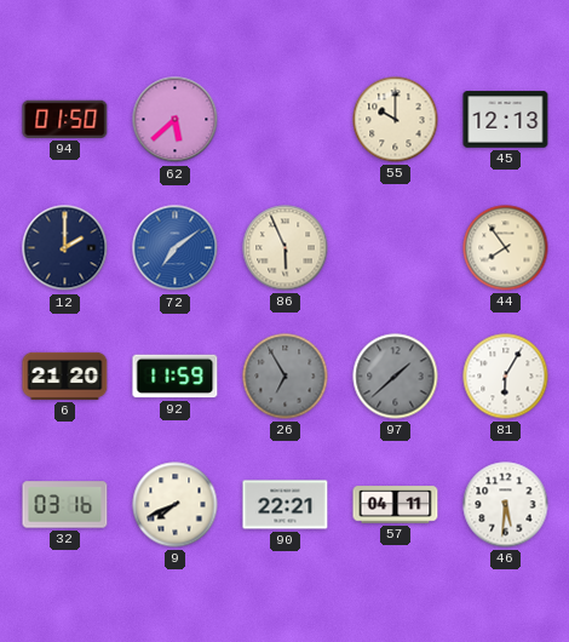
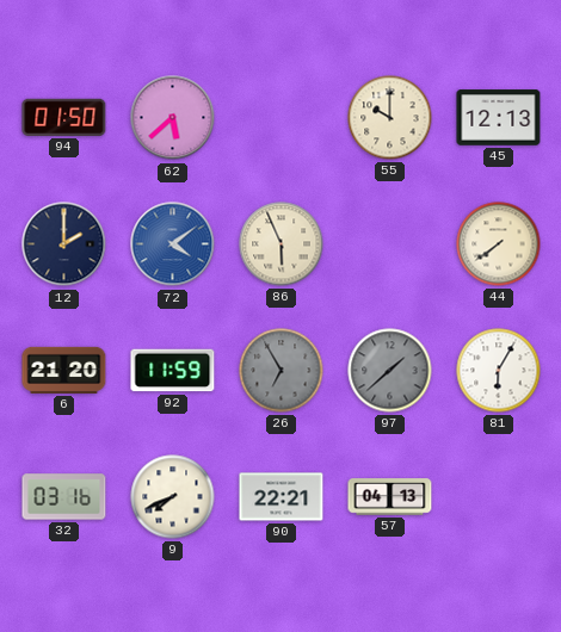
72: 7:09 -> 4:09
44: 7:54 -> 7:39
57: 04:11 -> 04:13
46: 5:31 -> none
